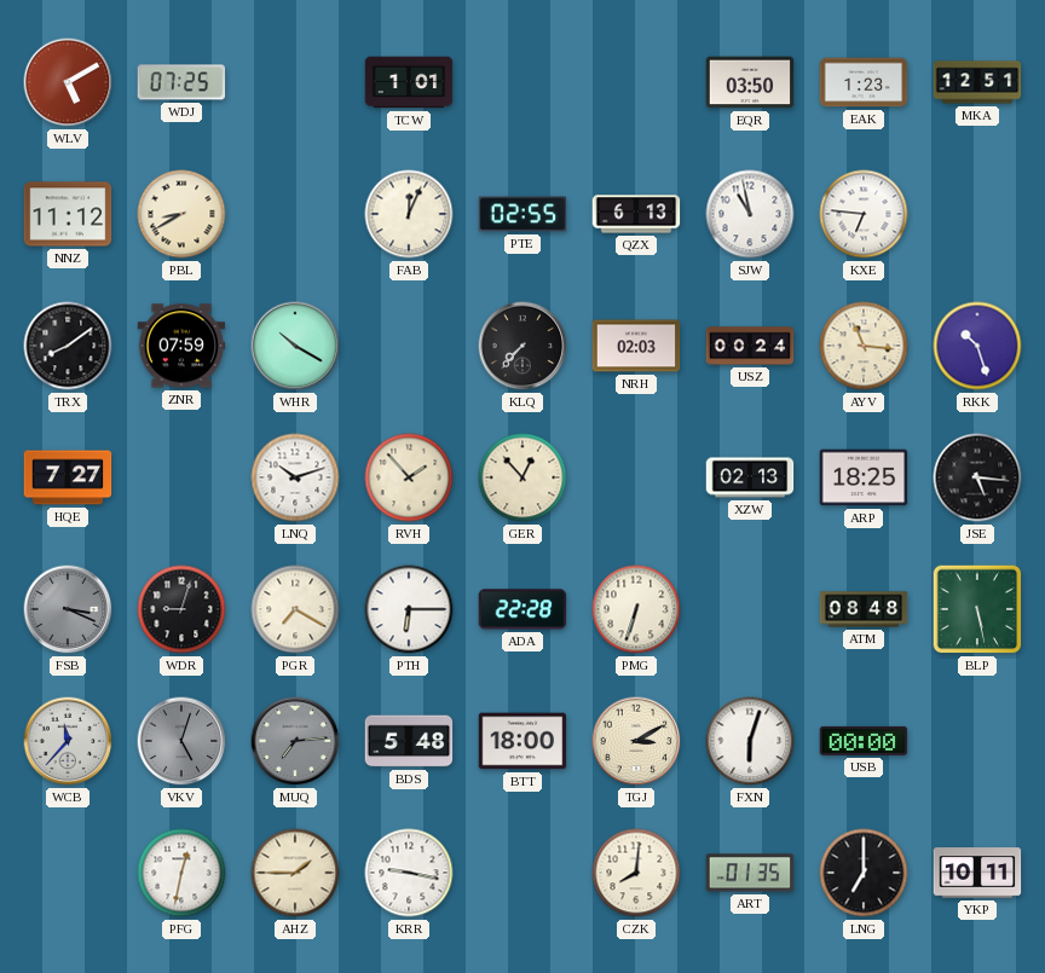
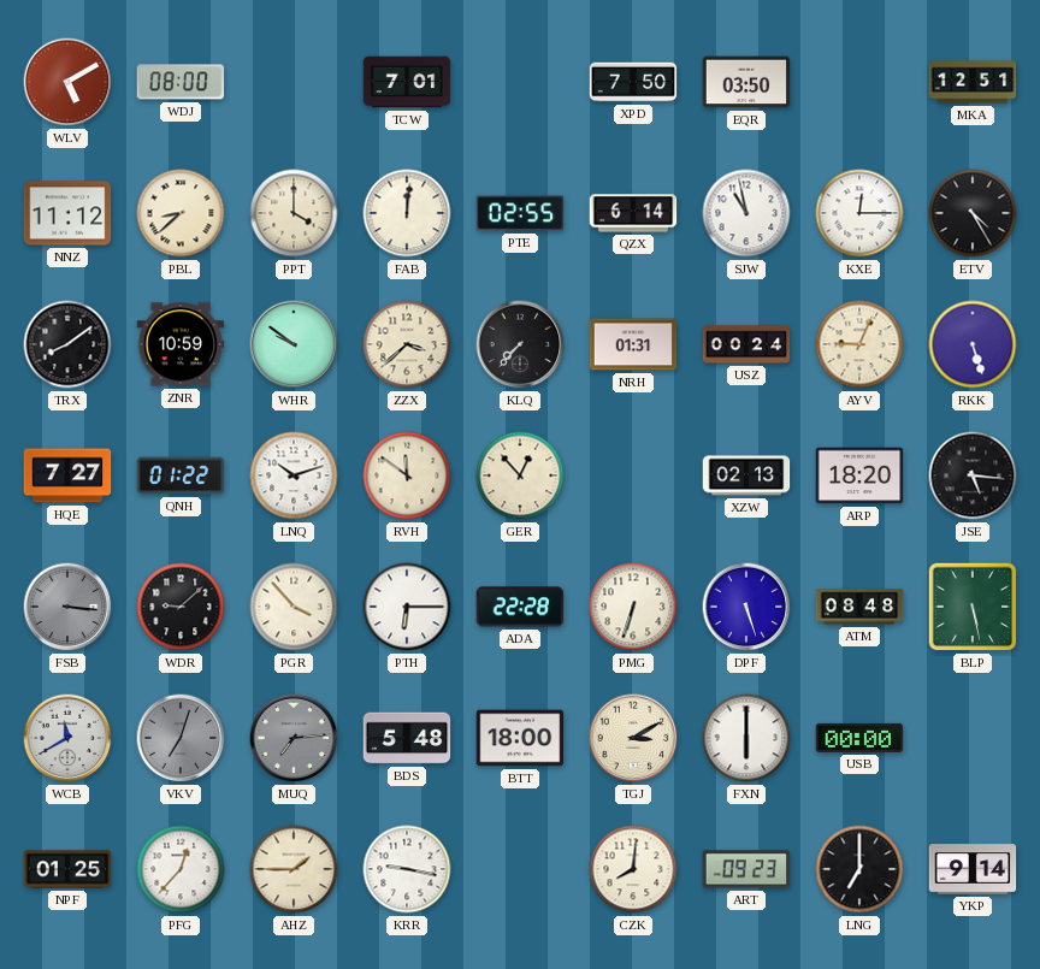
WDJ: 07:25 -> 08:00
TCW: 1:01 -> 7:01
XPD: none -> 7:50
EAK: 1:23 -> none
PBL: 8:40 -> 8:38
PPT: none -> 4:00
FAB: 12:04 -> 12:01
QZX: 6:13 -> 6:14
KXE: 6:46 -> 12:15
ETV: none -> 4:25
ZNR: 07:59 -> 10:59
WHR: 10:20 -> 9:51
ZZX: none -> 3:38
NRH: 02:03 -> 01:31
AYV: 11:16 -> 9:04
RKK: 10:27 -> 5:27
QNH: none -> 01:22
RVH: 1:53 -> 11:51
ARP: 18:25 -> 18:20
FSB: 3:19 -> 3:16
WDR: 9:03 -> 9:08
PGR: 7:20 -> 3:53
DPF: none -> 5:27
WCB: 11:37 -> 11:40
VKV: 5:03 -> 7:03
FXN: 6:03 -> 6:00
NPF: none -> 01:25
PFG: 12:32 -> 12:37
ART: 01:35 -> 09:23
YKP: 10:11 -> 9:14
